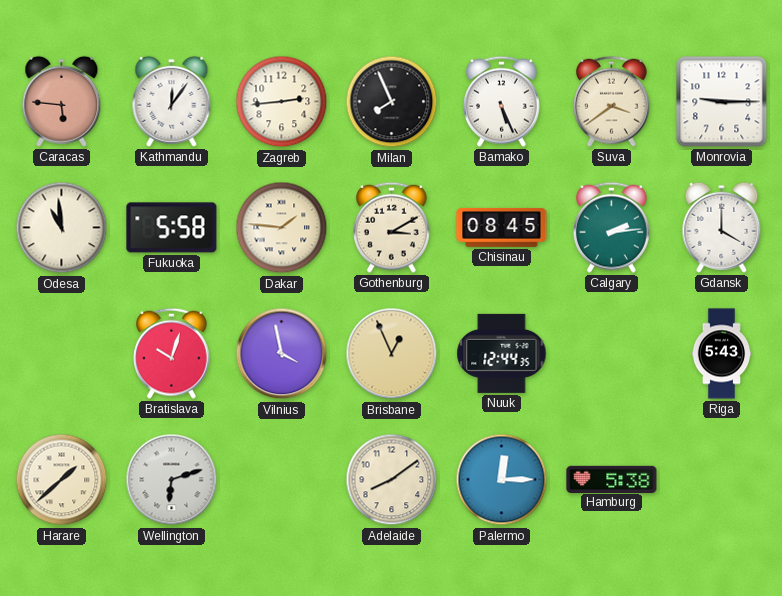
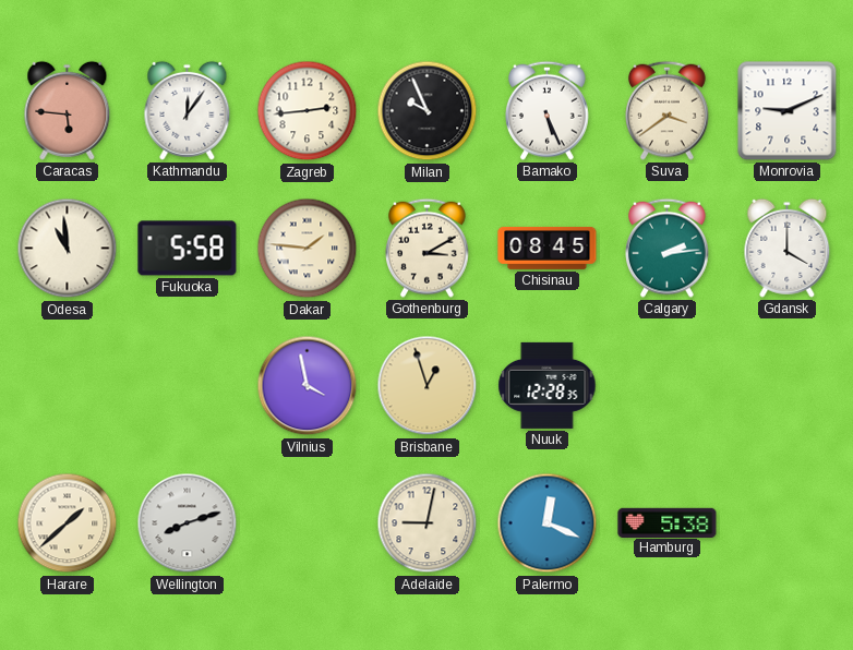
Milan: 7:56 -> 9:56
Monrovia: 9:15 -> 9:11
Bratislava: 10:03 -> none
Brisbane: 12:56 -> 12:57
Nuuk: 12:44 -> 12:28
Riga: 5:43 -> none
Wellington: 6:12 -> 8:12
Adelaide: 8:09 -> 9:02
Palermo: 12:15 -> 12:19
